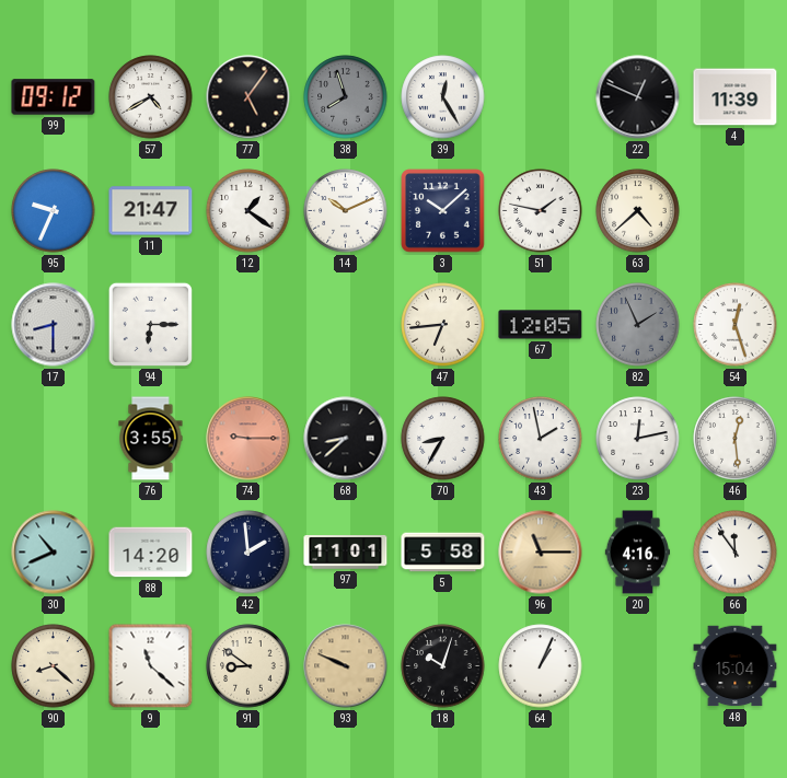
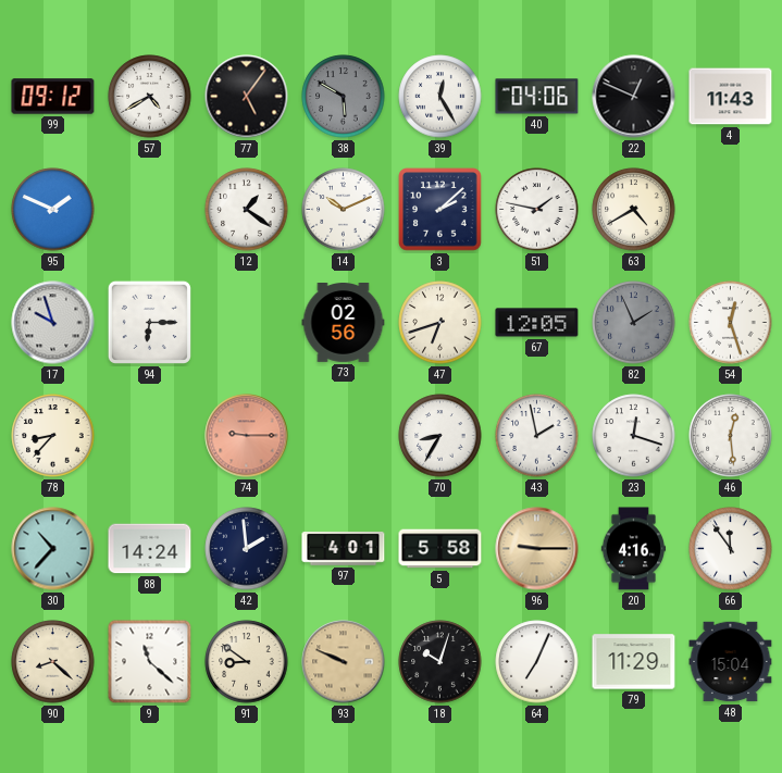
38: 7:57 -> 5:50
40: none -> 04:06
4: 11:39 -> 11:43
95: 9:34 -> 1:49
11: 21:47 -> none
3: 10:08 -> 2:08
63: 4:38 -> 4:40
17: 8:30 -> 9:57
73: none -> 02:56
47: 6:44 -> 6:42
78: none -> 8:37
76: 3:55 -> none
68: 8:38 -> none
23: 12:13 -> 12:18
30: 10:41 -> 10:37
88: 14:20 -> 14:24
97: 11:01 -> 4:01
96: 11:15 -> 9:15
64: 1:04 -> 7:04
79: none -> 11:29
